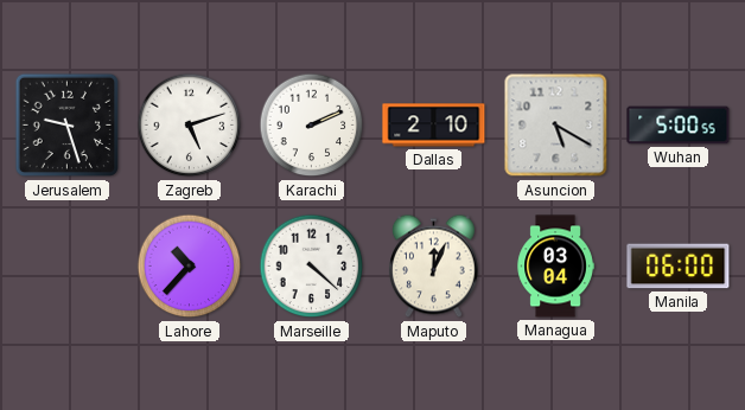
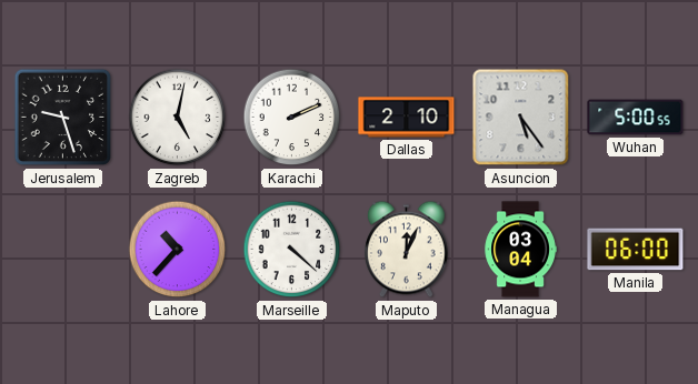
Zagreb: 5:12 -> 5:02
Asuncion: 5:20 -> 5:24
